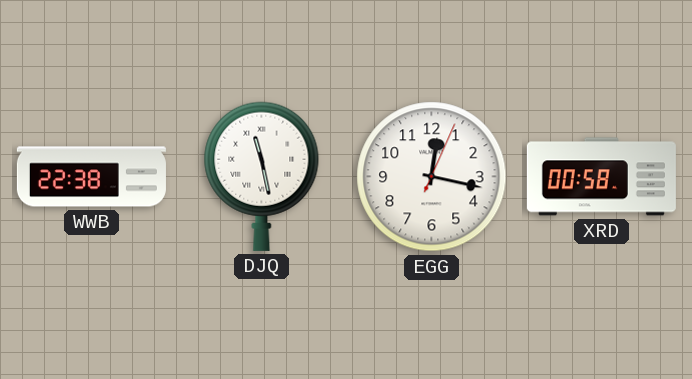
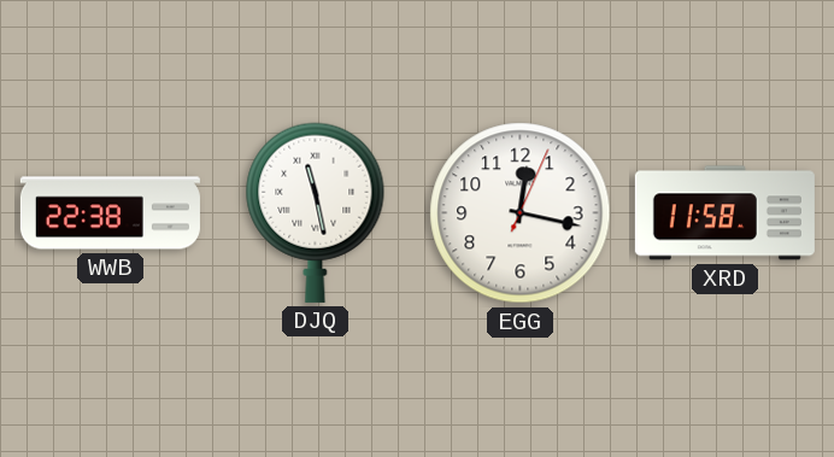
XRD: 00:58 -> 11:58
